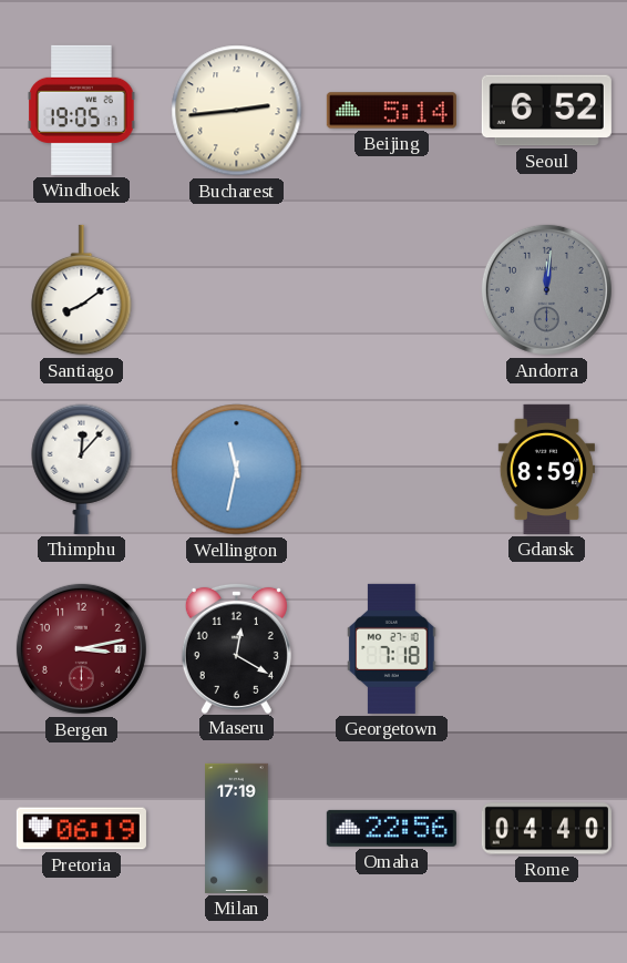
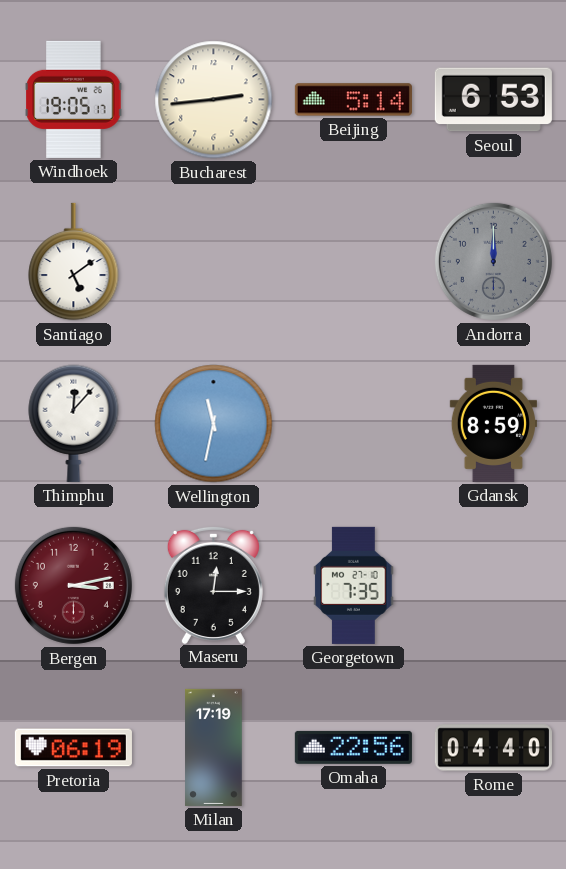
Seoul: 6:52 -> 6:53
Santiago: 8:09 -> 5:09
Andorra: 12:01 -> 12:00
Maseru: 12:20 -> 12:15
Georgetown: 7:18 -> 7:35
